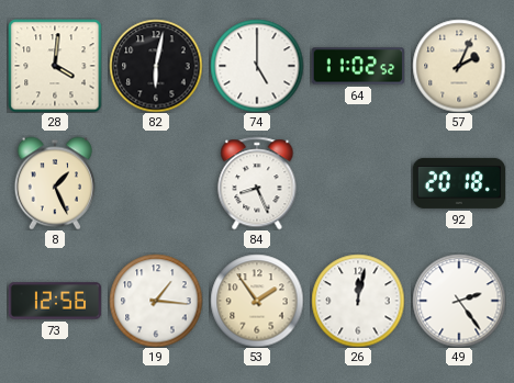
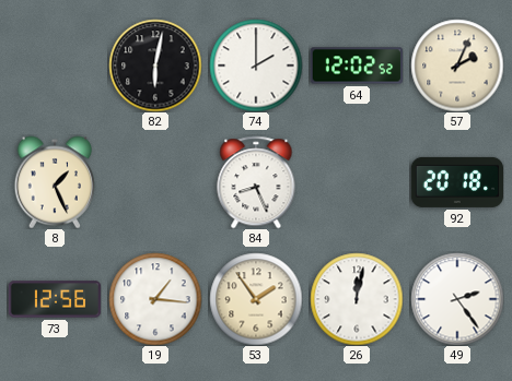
28: 4:01 -> none
74: 5:00 -> 2:00
64: 11:02 -> 12:02
